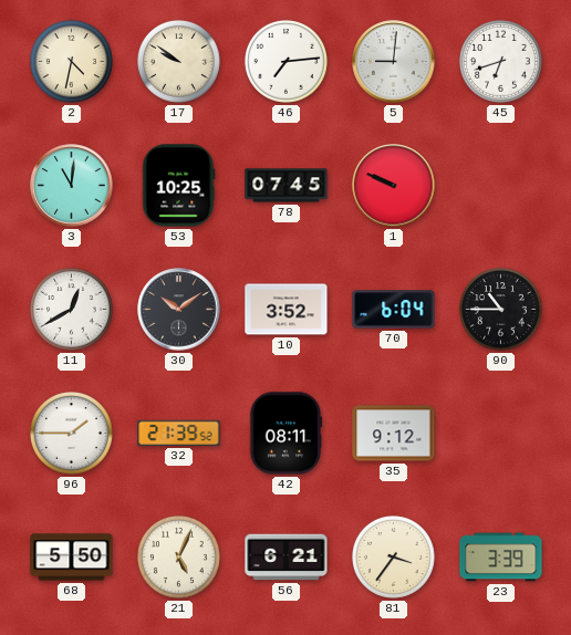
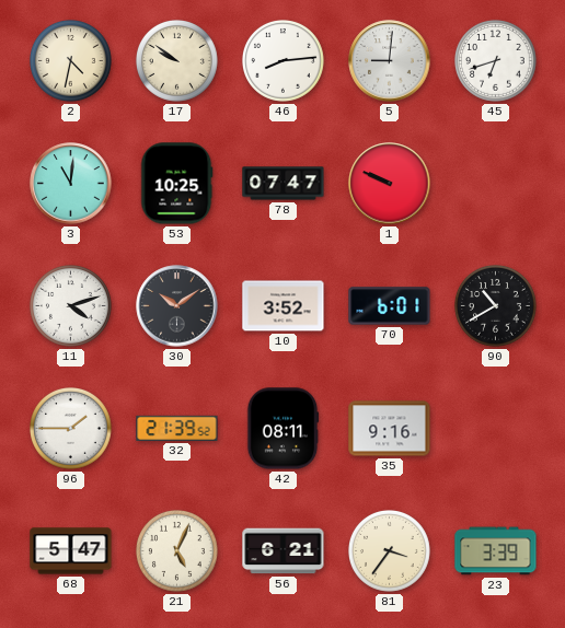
46: 7:14 -> 8:14
78: 07:45 -> 07:47
11: 12:40 -> 4:12
70: 6:04 -> 6:01
90: 10:45 -> 10:40
35: 9:12 -> 9:16
68: 5:50 -> 5:47
